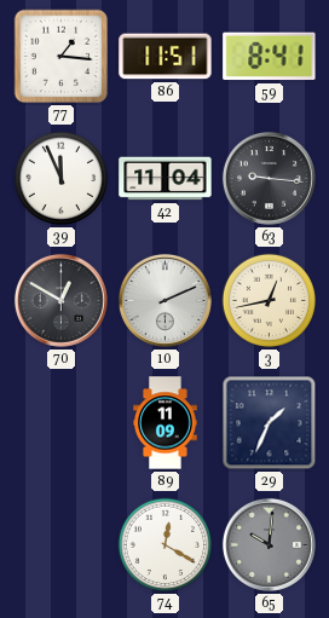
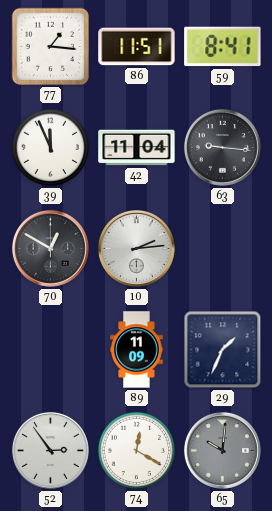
10: 2:11 -> 2:14
3: 12:43 -> none
52: none -> 2:54
